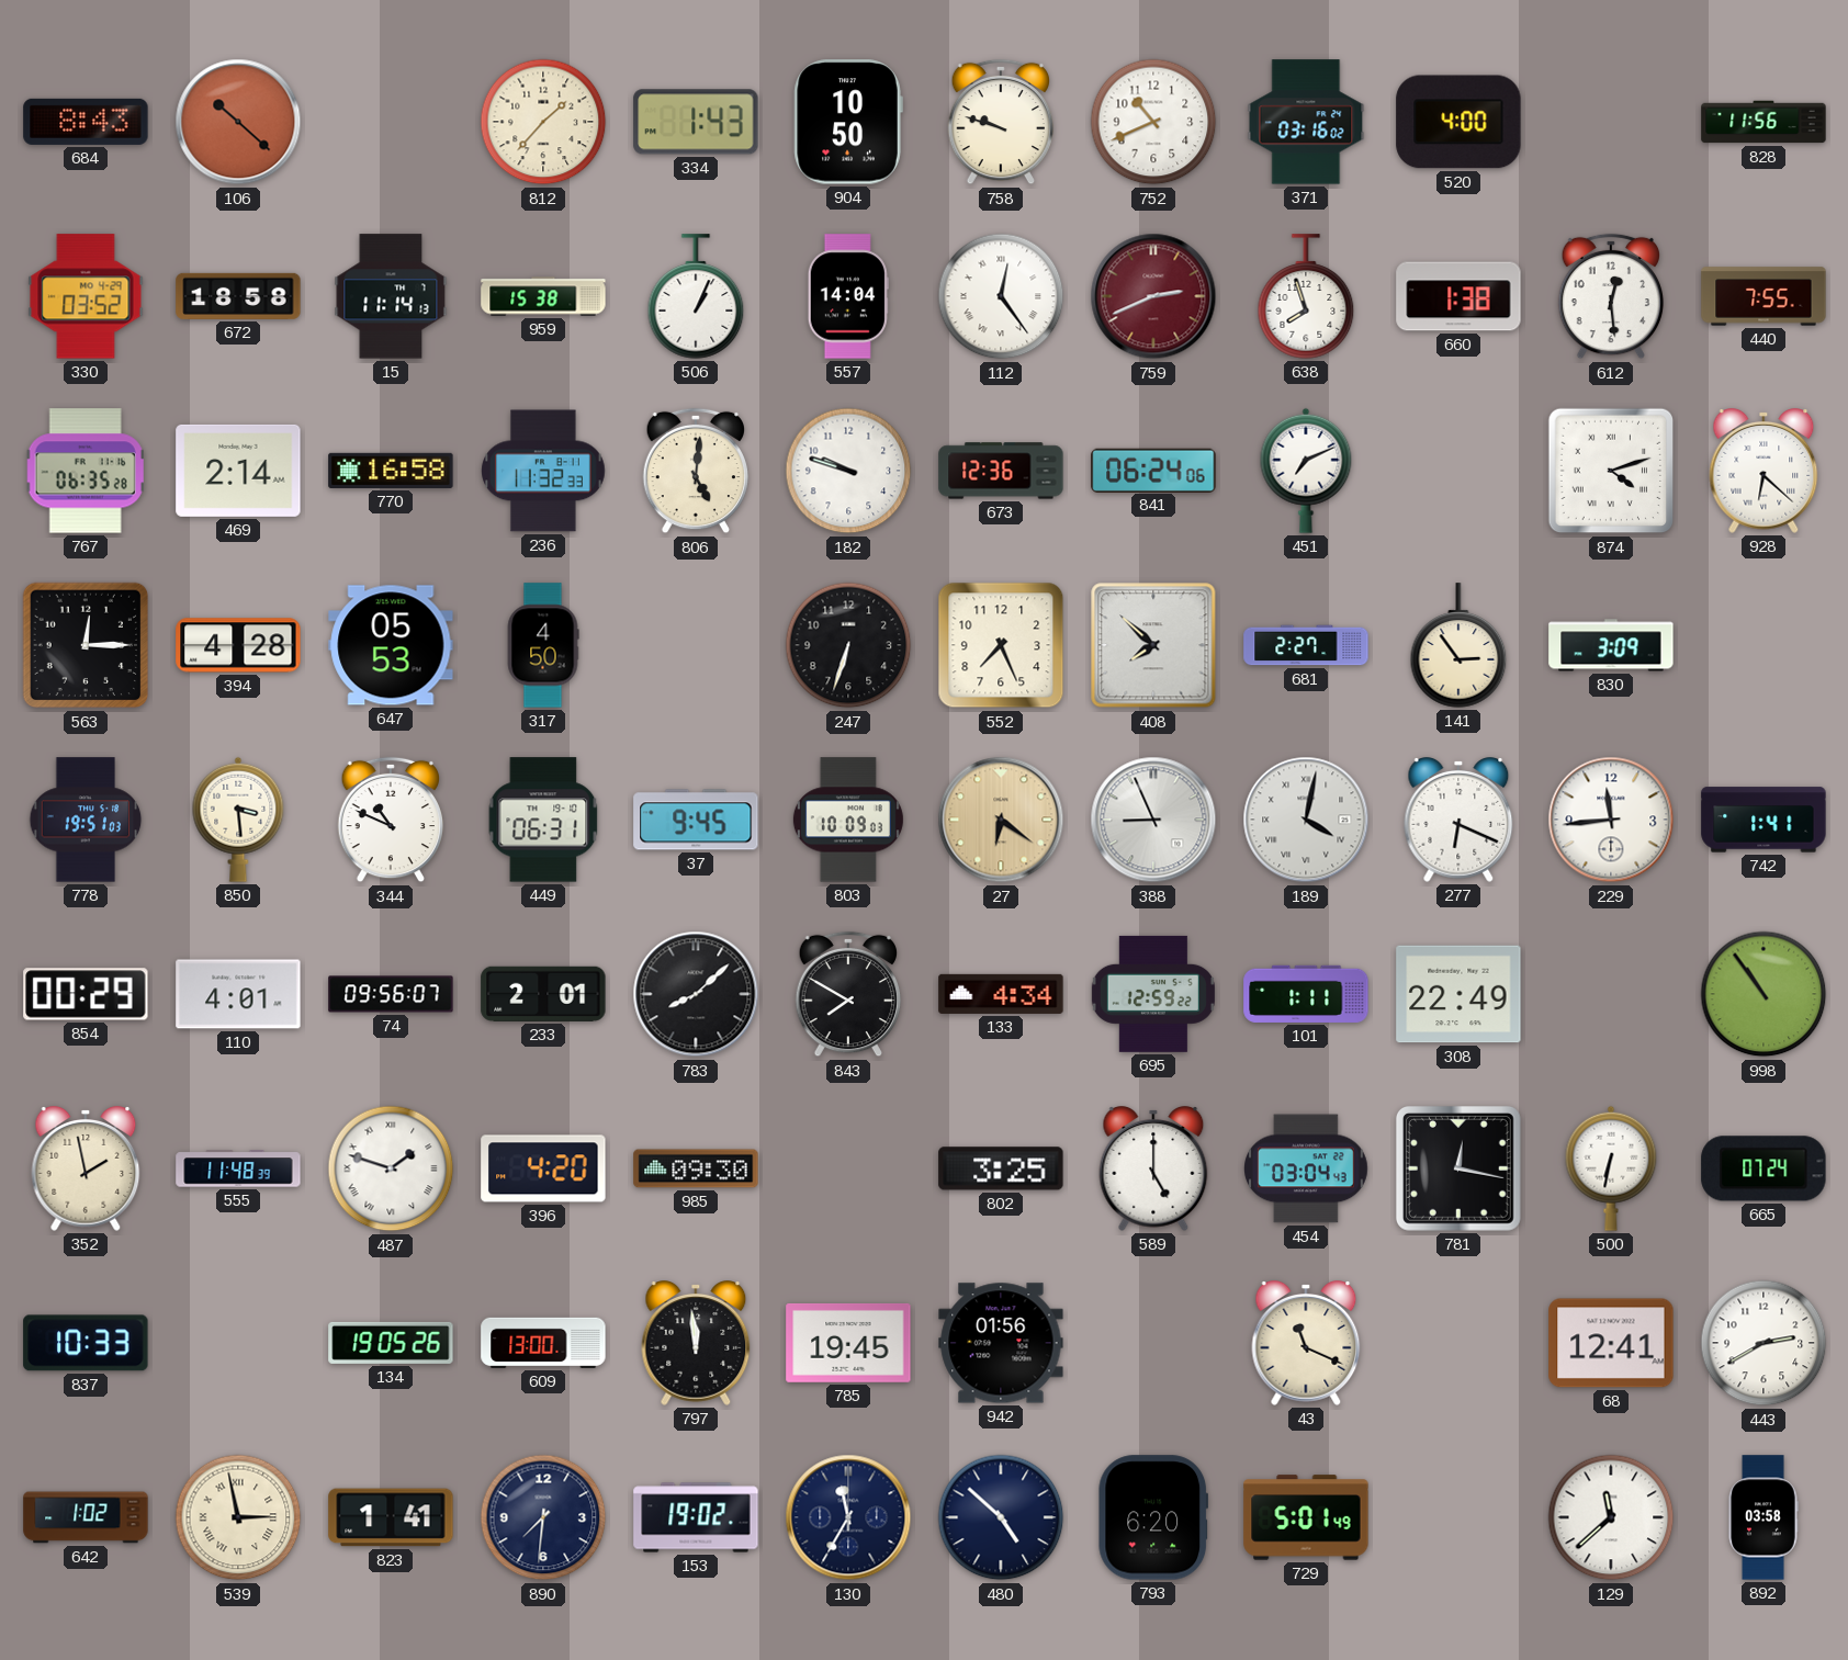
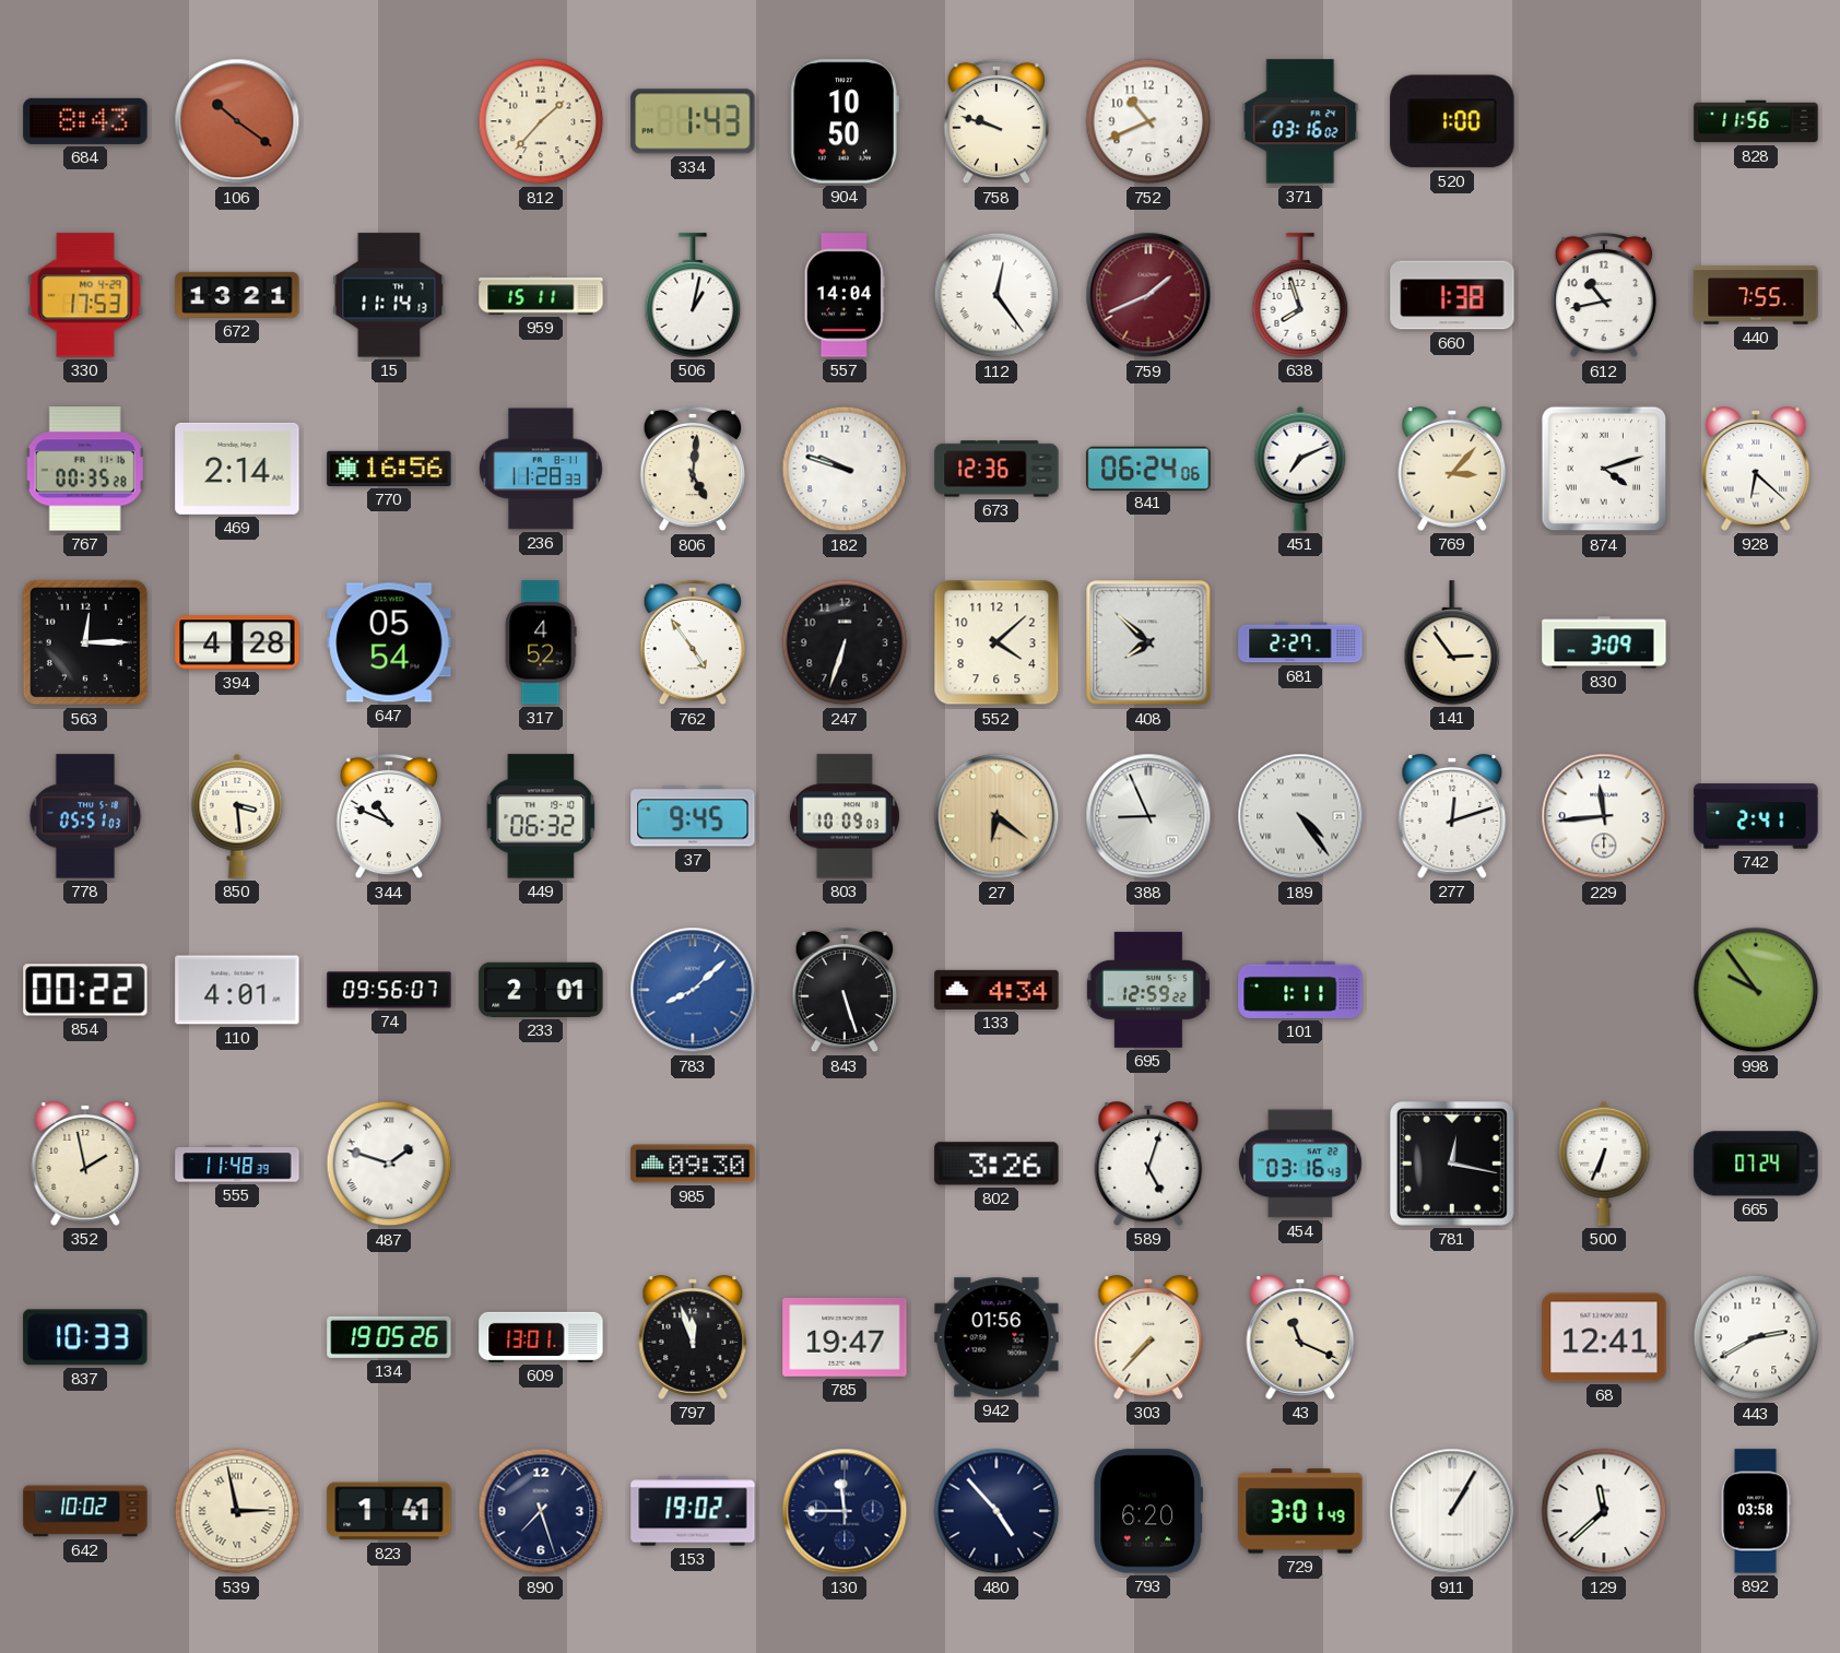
106: 10:22 -> 10:21
520: 4:00 -> 1:00
330: 03:52 -> 17:53
672: 18:58 -> 13:21
959: 15:38 -> 15:11
506: 1:04 -> 1:02
759: 2:41 -> 1:41
612: 12:29 -> 10:43
767: 06:35 -> 00:35
770: 16:58 -> 16:56
236: 11:32 -> 11:28
769: none -> 3:07
647: 05:53 -> 05:54
317: 4:50 -> 4:52
762: none -> 4:54
552: 7:26 -> 4:08
778: 19:51 -> 05:51
449: 06:31 -> 06:32
189: 4:02 -> 4:24
277: 6:19 -> 12:12
742: 1:41 -> 2:41
854: 00:29 -> 00:22
783 dial: black -> blue
843: 7:50 -> 5:27
308: 22:49 -> none
998: 10:54 -> 9:54
396: 4:20 -> none
802: 3:25 -> 3:26
589: 5:00 -> 5:03
454: 03:04 -> 03:16
500: 6:32 -> 6:34
609: 13:00 -> 13:01
797: 11:59 -> 11:57
785: 19:45 -> 19:47
303: none -> 7:37
642: 1:02 -> 10:02
890: 7:31 -> 7:27
130: 11:35 -> 11:45
480: 4:52 -> 4:53
729: 5:01 -> 3:01
911: none -> 1:05
